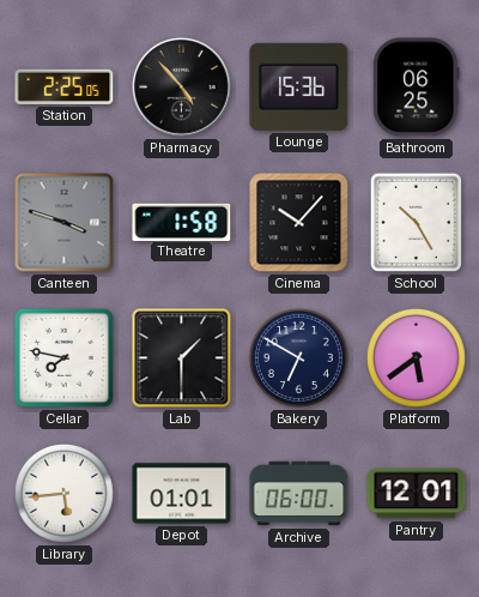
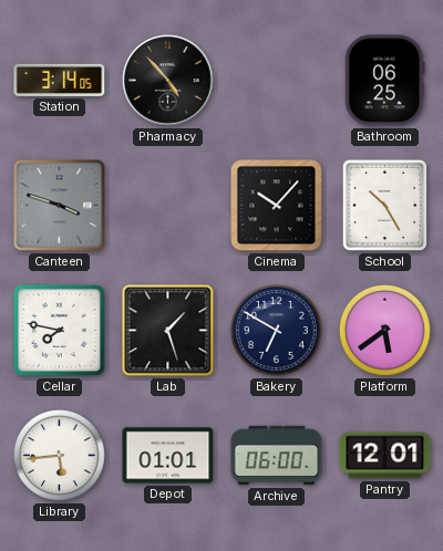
Station: 2:25 -> 3:14
Lounge: 15:36 -> none
Theatre: 1:58 -> none
Lab: 1:30 -> 1:27
